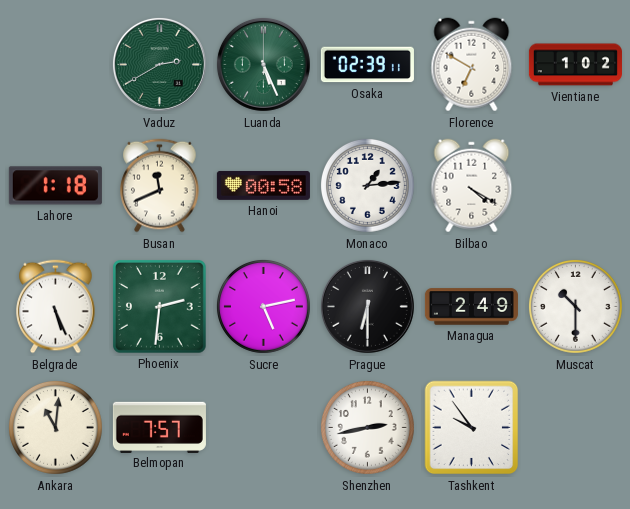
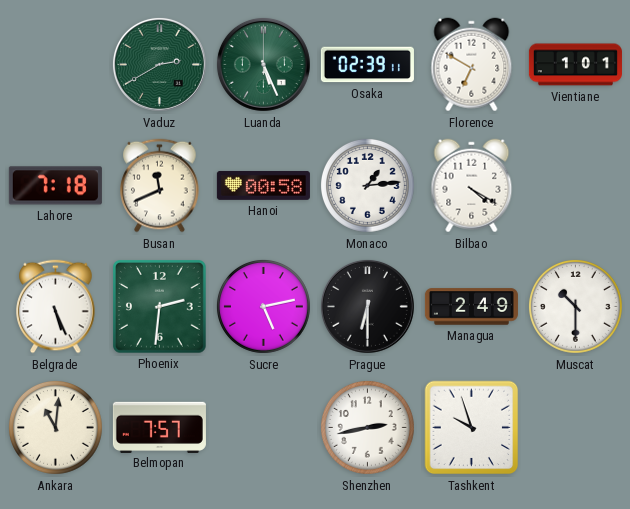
Vientiane: 1:02 -> 1:01
Lahore: 1:18 -> 7:18
Tashkent: 9:54 -> 9:57
